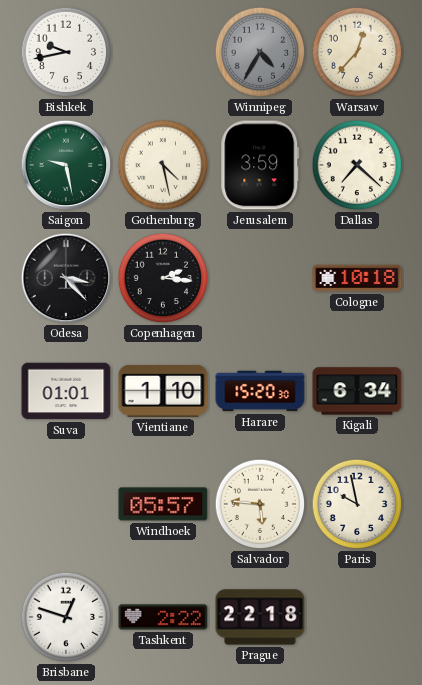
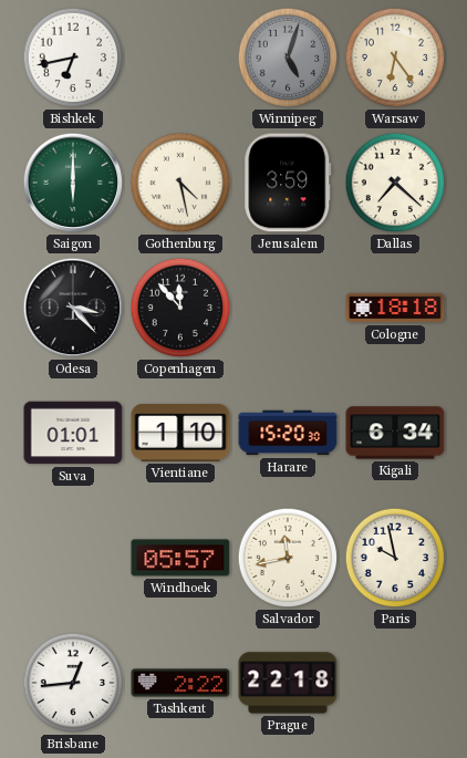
Bishkek: 9:43 -> 6:43
Winnipeg: 4:35 -> 5:03
Warsaw: 12:37 -> 6:24
Saigon: 9:28 -> 6:00
Copenhagen: 2:16 -> 11:53
Cologne: 10:18 -> 18:18
Salvador: 5:46 -> 11:43
Brisbane: 12:48 -> 12:44
